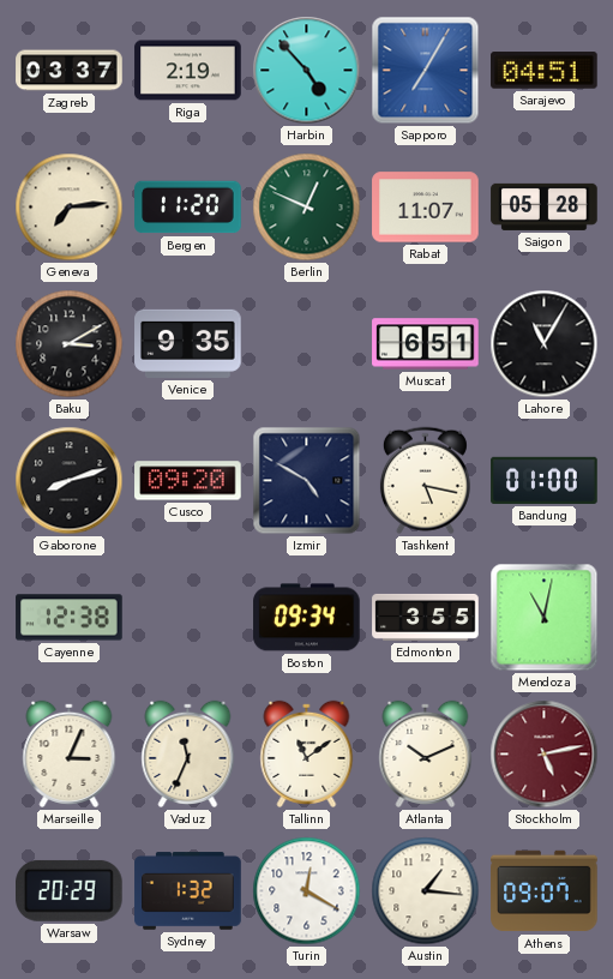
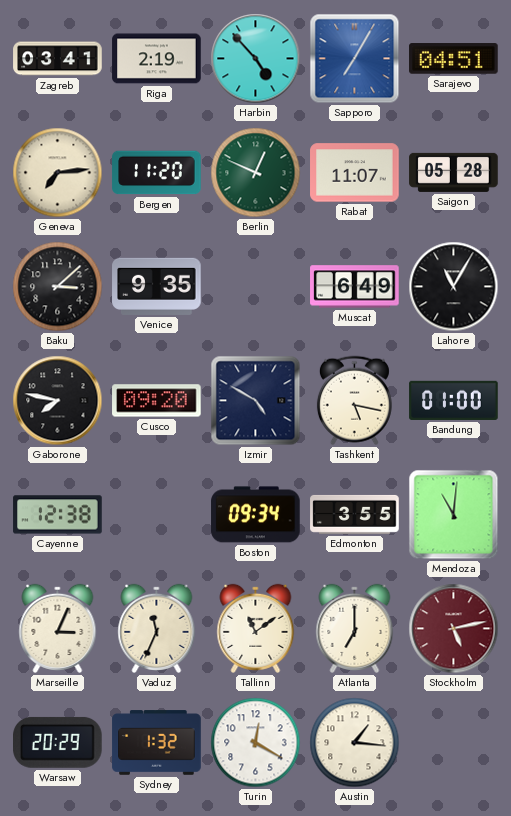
Zagreb: 03:37 -> 03:41
Baku: 3:10 -> 3:08
Muscat: 6:51 -> 6:49
Gaborone: 8:12 -> 7:47
Mendoza: 11:02 -> 11:01
Atlanta: 10:11 -> 7:00
Athens: 09:07 -> none
